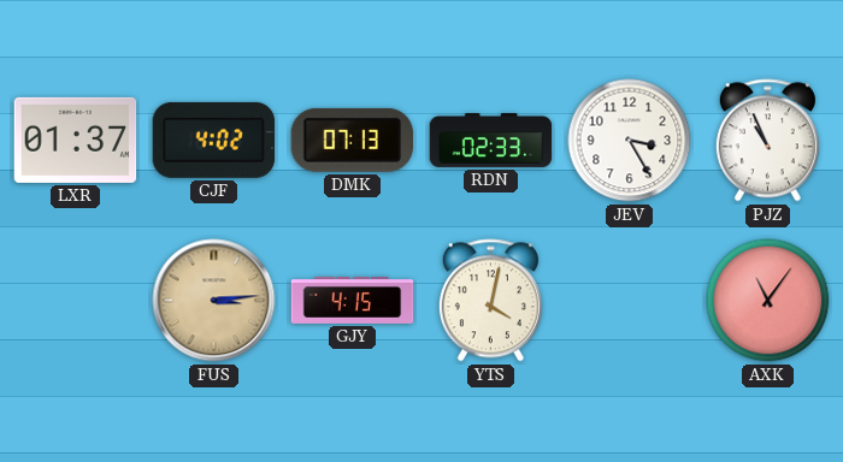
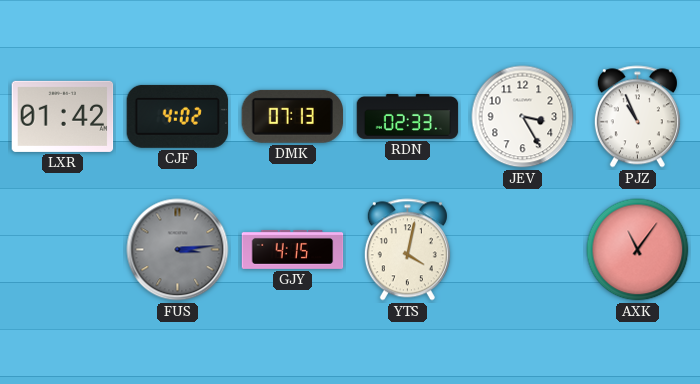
LXR: 01:37 -> 01:42
FUS dial: champagne -> grey
